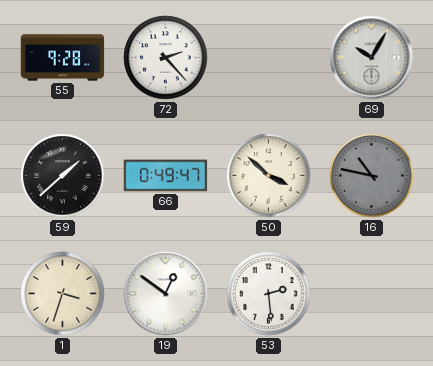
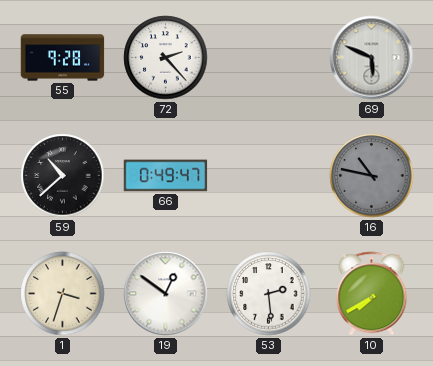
69: 10:05 -> 5:49
59: 1:38 -> 10:38
50: 3:52 -> none
10: none -> 7:40
